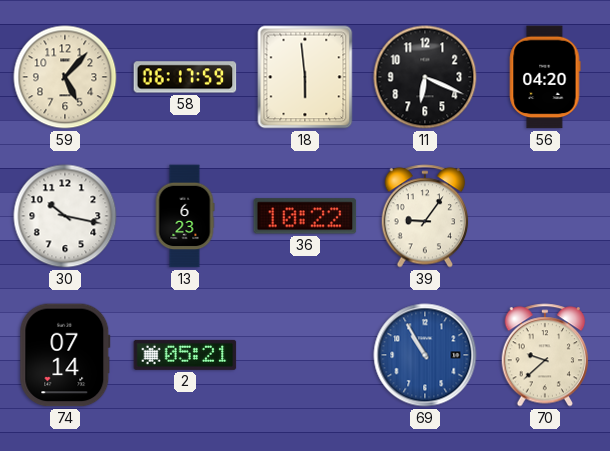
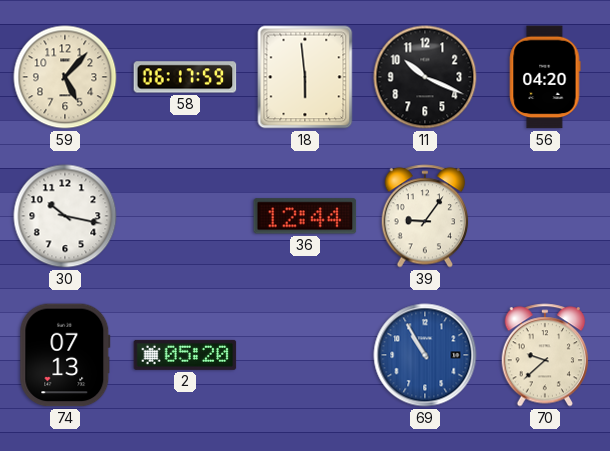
11: 6:19 -> 10:19
13: 6:23 -> none
36: 10:22 -> 12:44
74: 07:14 -> 07:13
2: 05:21 -> 05:20
